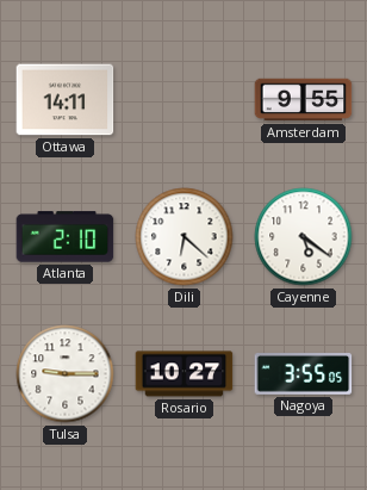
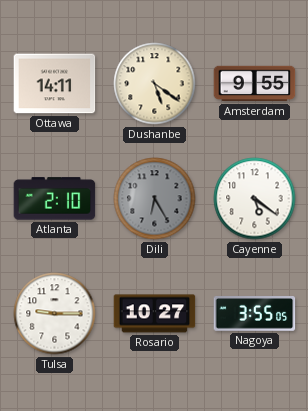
Dushanbe: none -> 5:21
Dili: 6:22 -> 6:25
Dili dial: white -> grey
